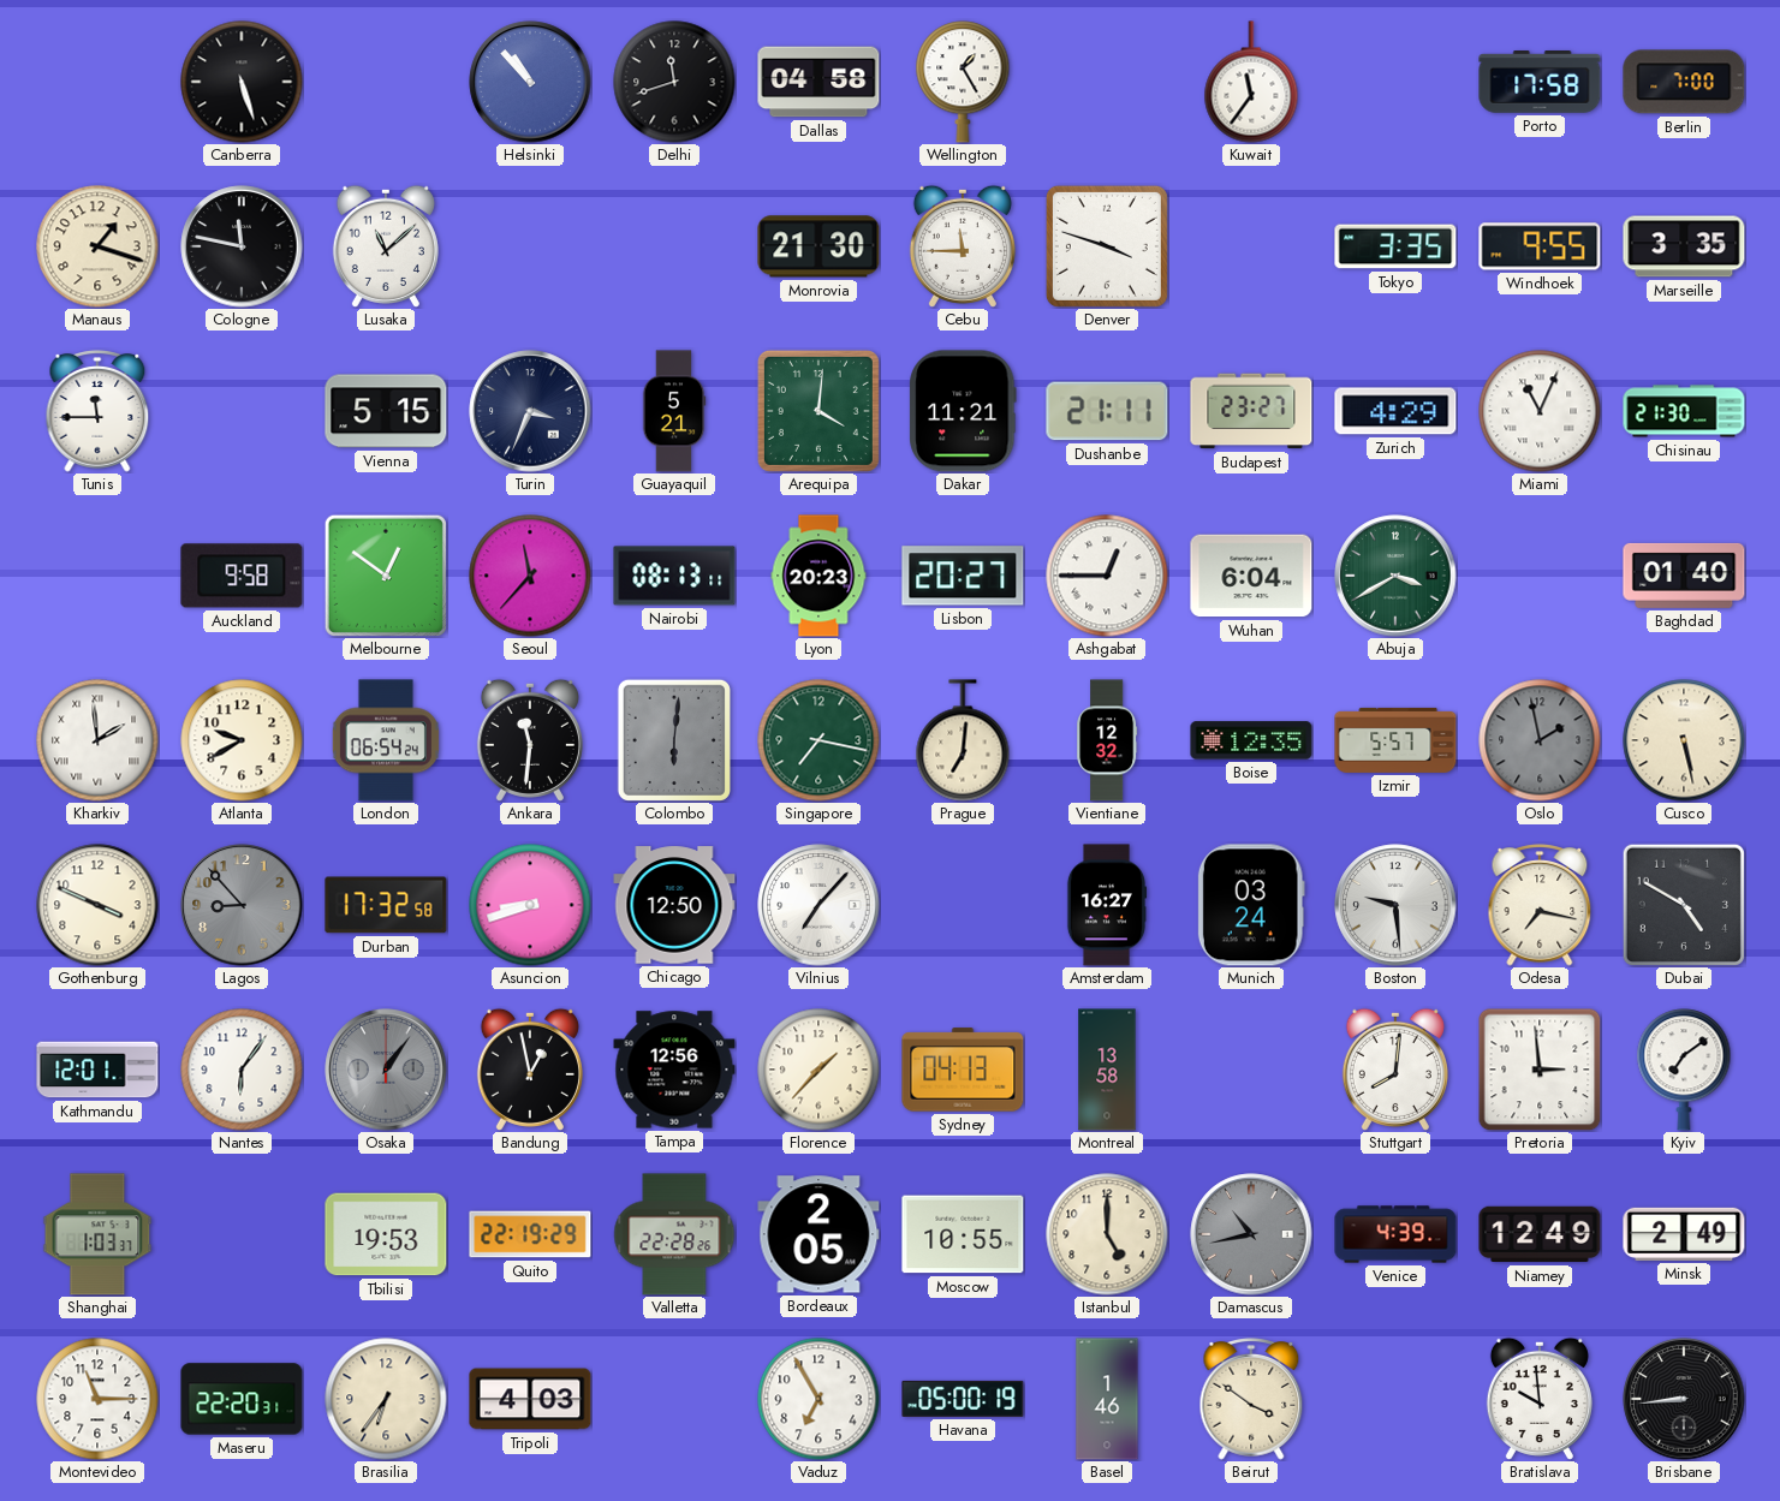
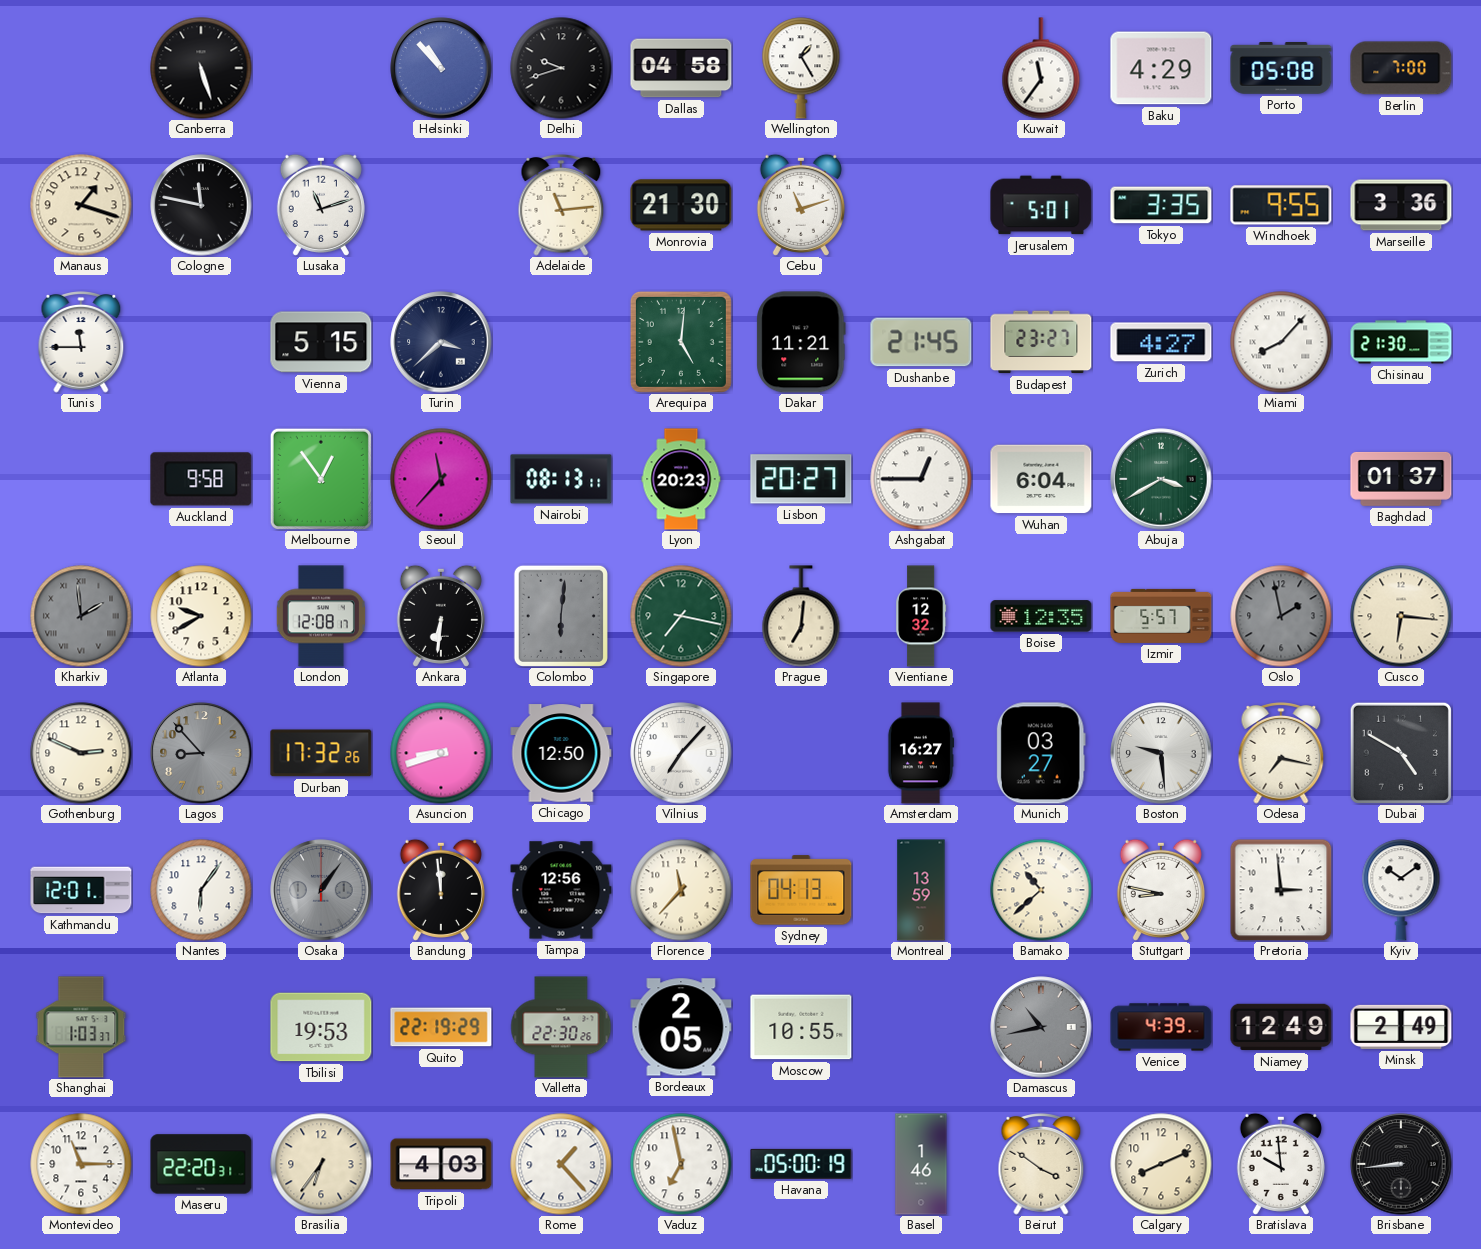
Delhi: 11:42 -> 9:42
Baku: none -> 4:29
Porto: 17:58 -> 05:08
Lusaka: 11:08 -> 11:12
Adelaide: none -> 11:14
Cebu: 11:45 -> 11:12
Denver: 3:48 -> none
Jerusalem: none -> 5:01
Marseille: 3:35 -> 3:36
Turin: 3:34 -> 3:38
Guayaquil: 5:21 -> none
Arequipa: 4:01 -> 5:01
Dushanbe: 21:11 -> 21:45
Zurich: 4:29 -> 4:27
Miami: 11:04 -> 8:07
Melbourne: 12:51 -> 12:54
Baghdad: 01:40 -> 01:37
Kharkiv dial: white -> grey
London: 06:54 -> 12:08
Ankara: 11:31 -> 6:31
Cusco: 5:28 -> 6:16
Gothenburg: 3:49 -> 2:49
Durban: 17:32:58 -> 17:32:26
Munich: 03:24 -> 03:27
Bandung: 12:58 -> 11:59
Florence: 1:37 -> 11:37
Montreal: 13:58 -> 13:59
Bamako: none -> 10:38
Stuttgart: 8:01 -> 8:47
Kyiv: 7:09 -> 10:09
Valletta: 22:28 -> 22:30
Istanbul: 5:00 -> none
Rome: none -> 1:23
Vaduz: 6:55 -> 6:58
Calgary: none -> 8:11
